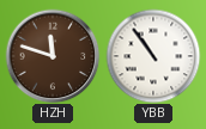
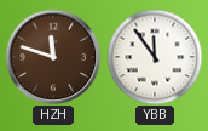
YBB: 10:54 -> 11:54
